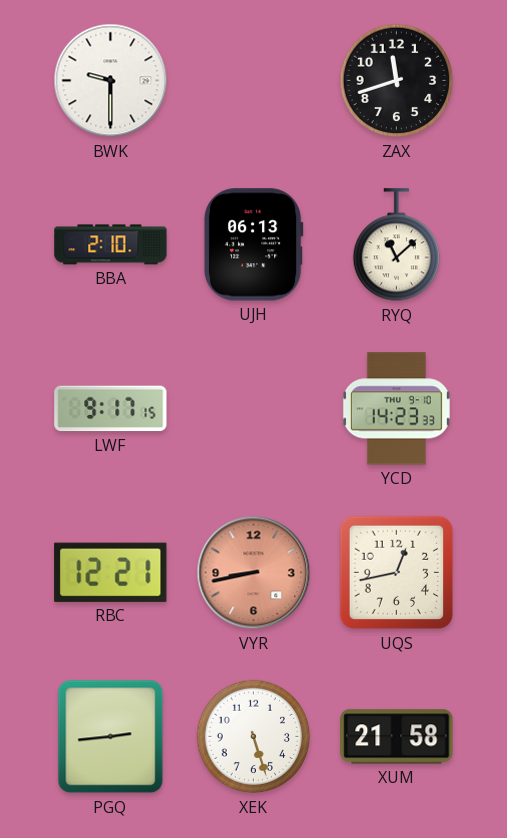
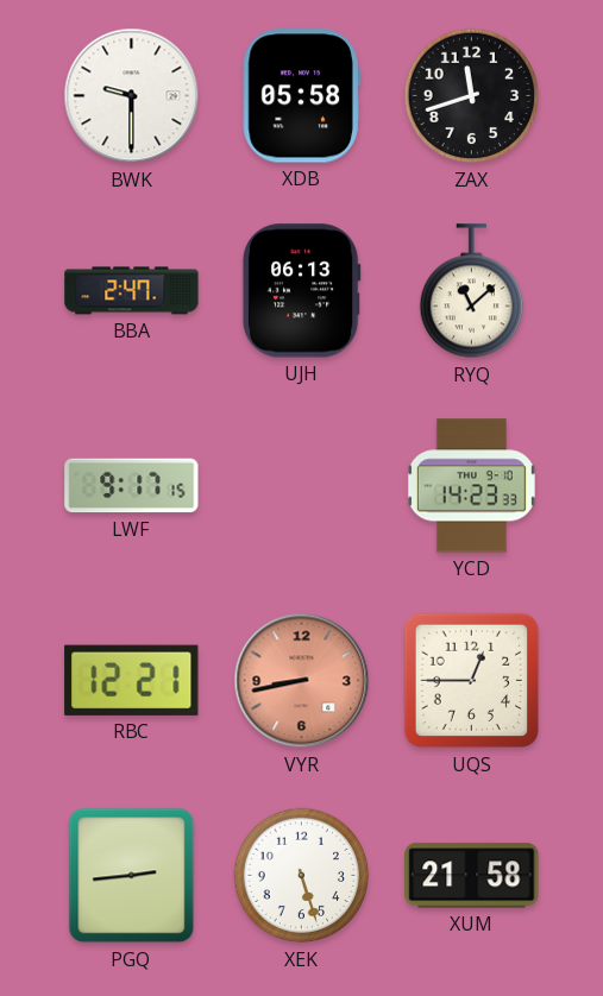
XDB: none -> 05:58
BBA: 2:10 -> 2:47
UQS: 12:43 -> 12:45
